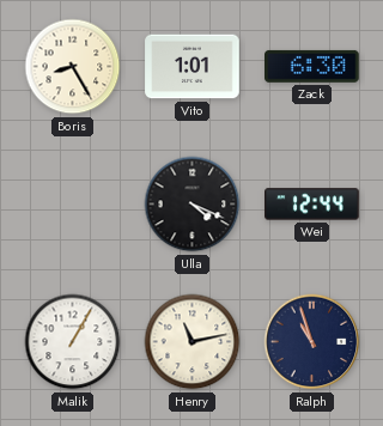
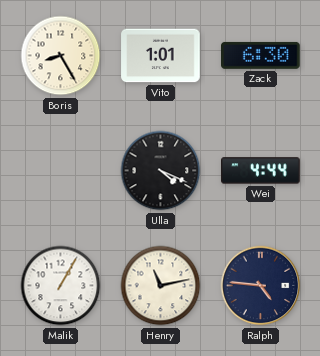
Wei: 12:44 -> 4:44
Ralph: 10:57 -> 4:46
